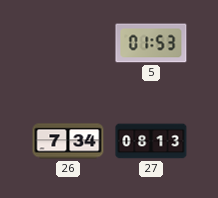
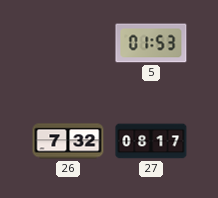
26: 7:34 -> 7:32
27: 08:13 -> 08:17
